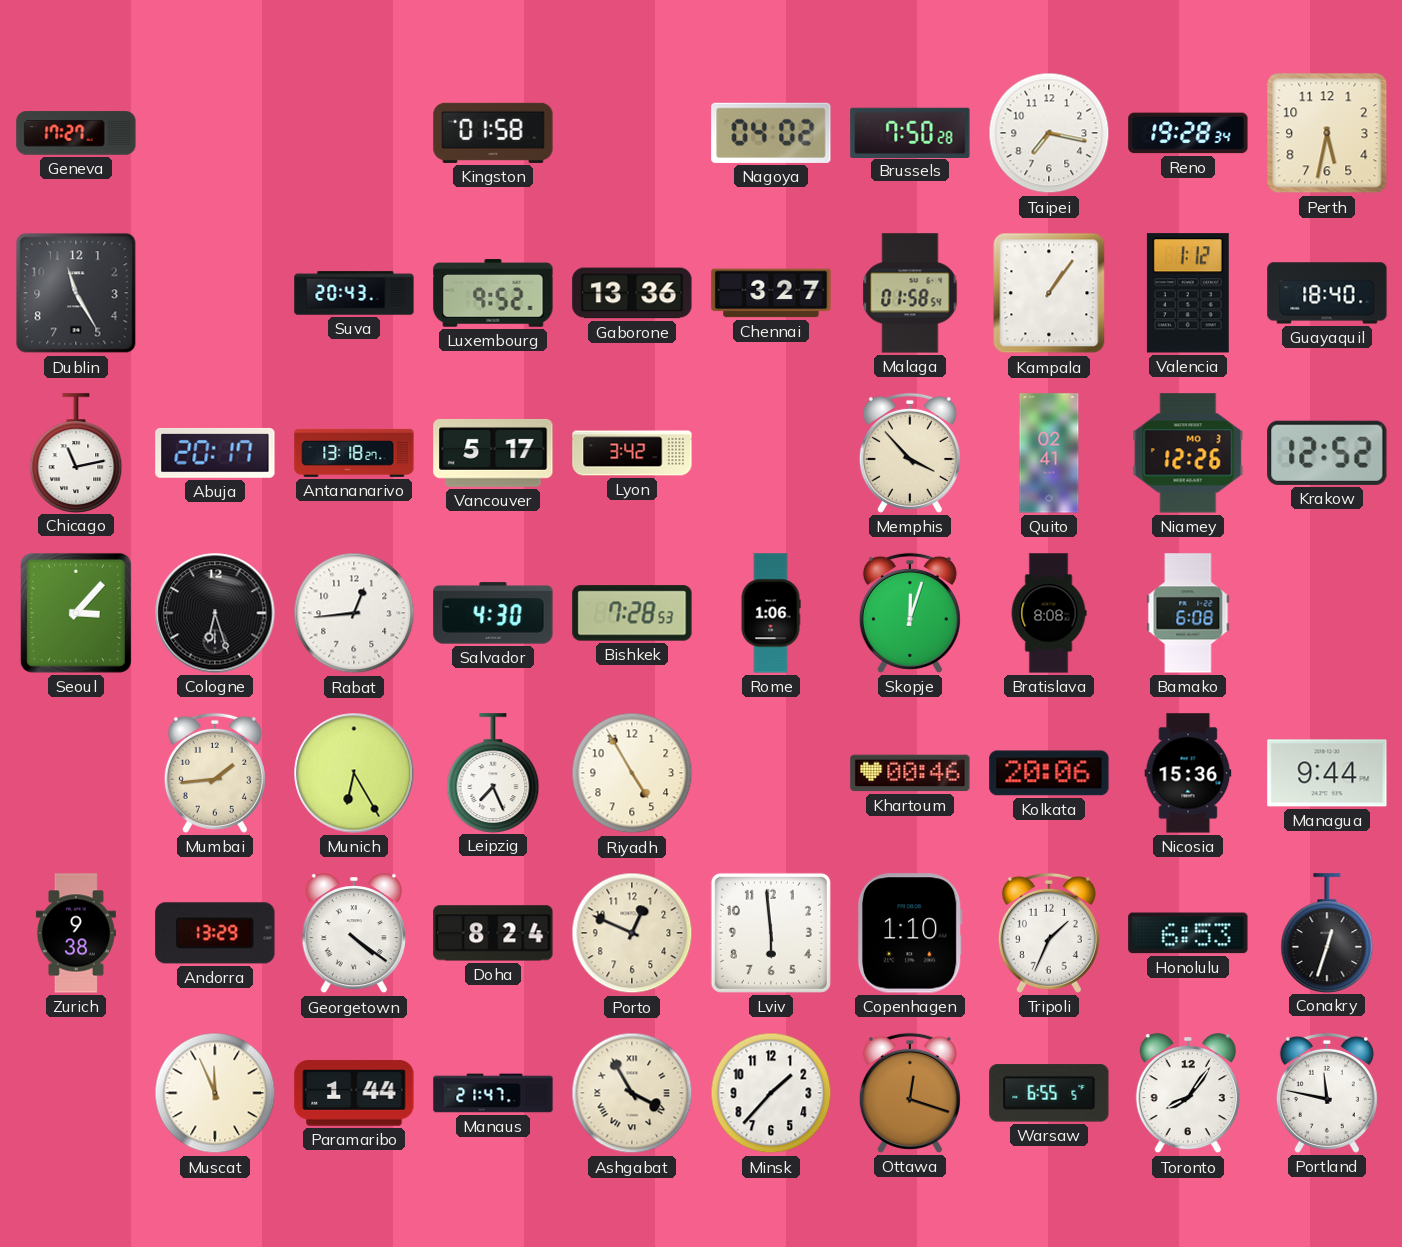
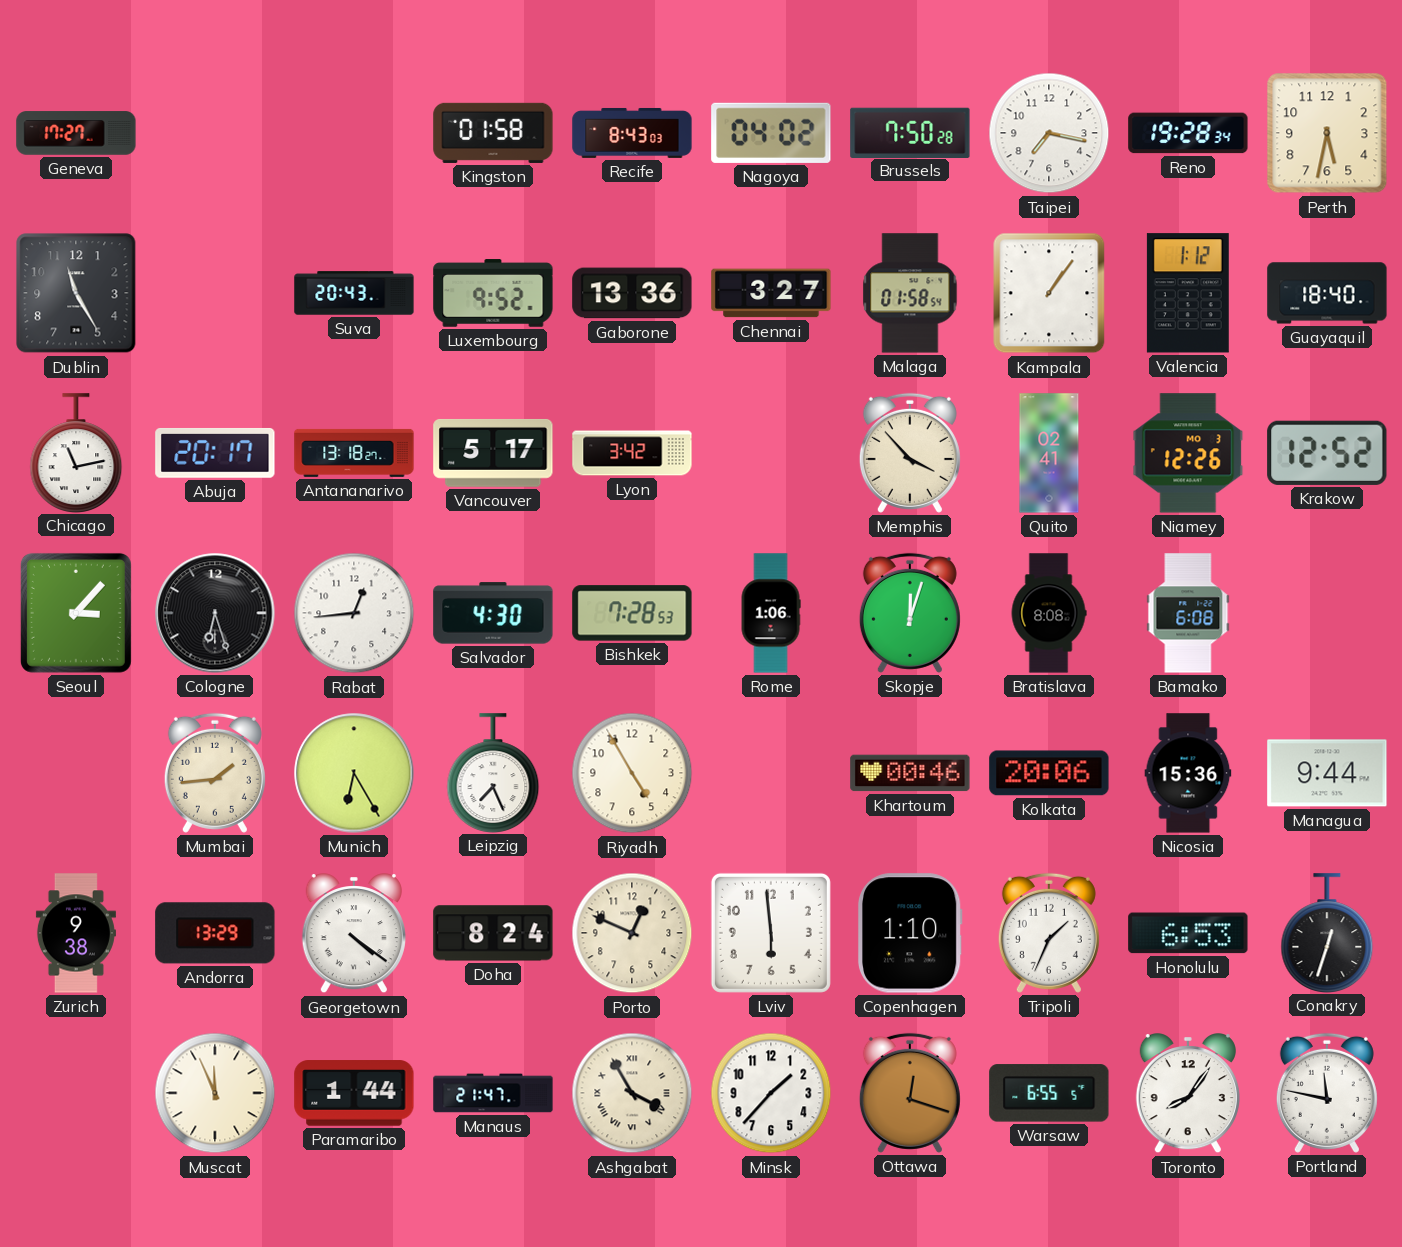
Recife: none -> 8:43
